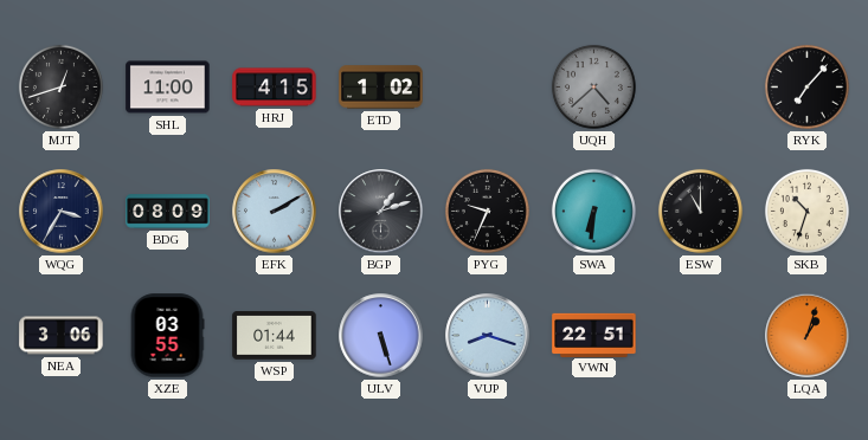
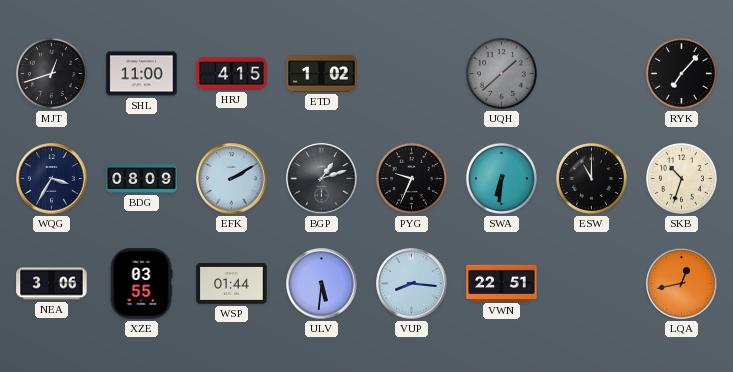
UQH: 4:38 -> 1:38
ULV: 5:27 -> 5:31
VUP: 8:18 -> 8:16
LQA: 1:03 -> 12:43
